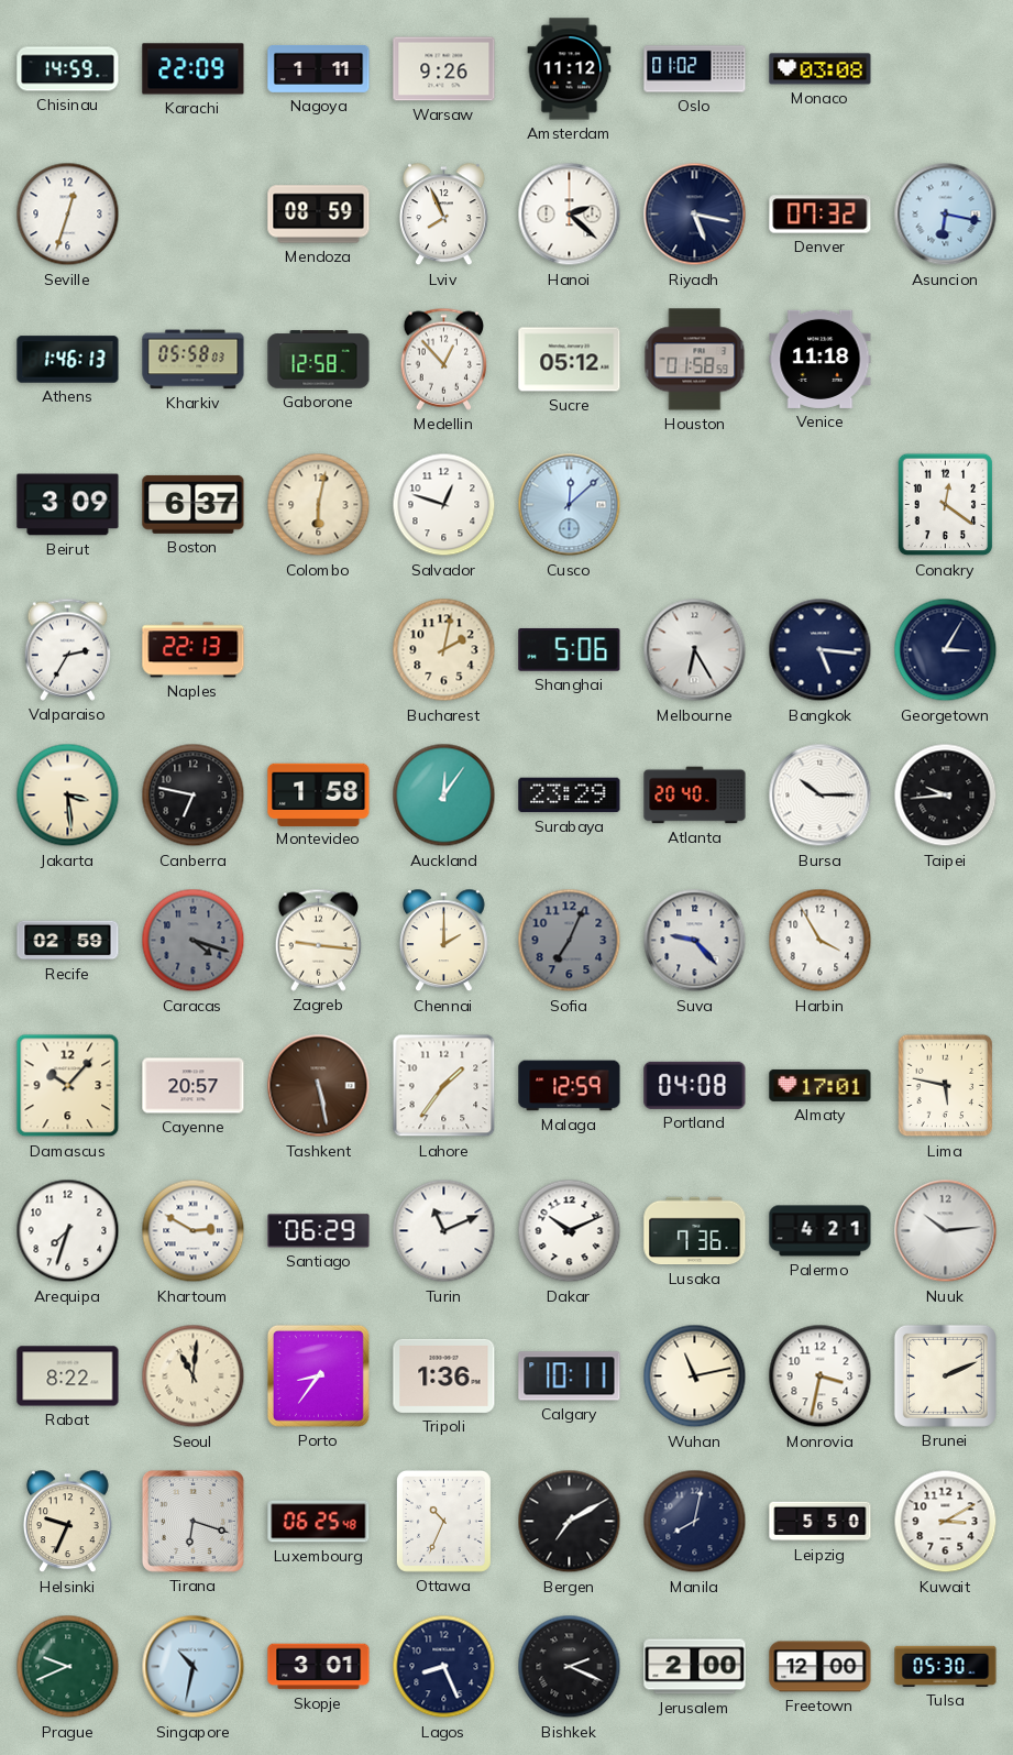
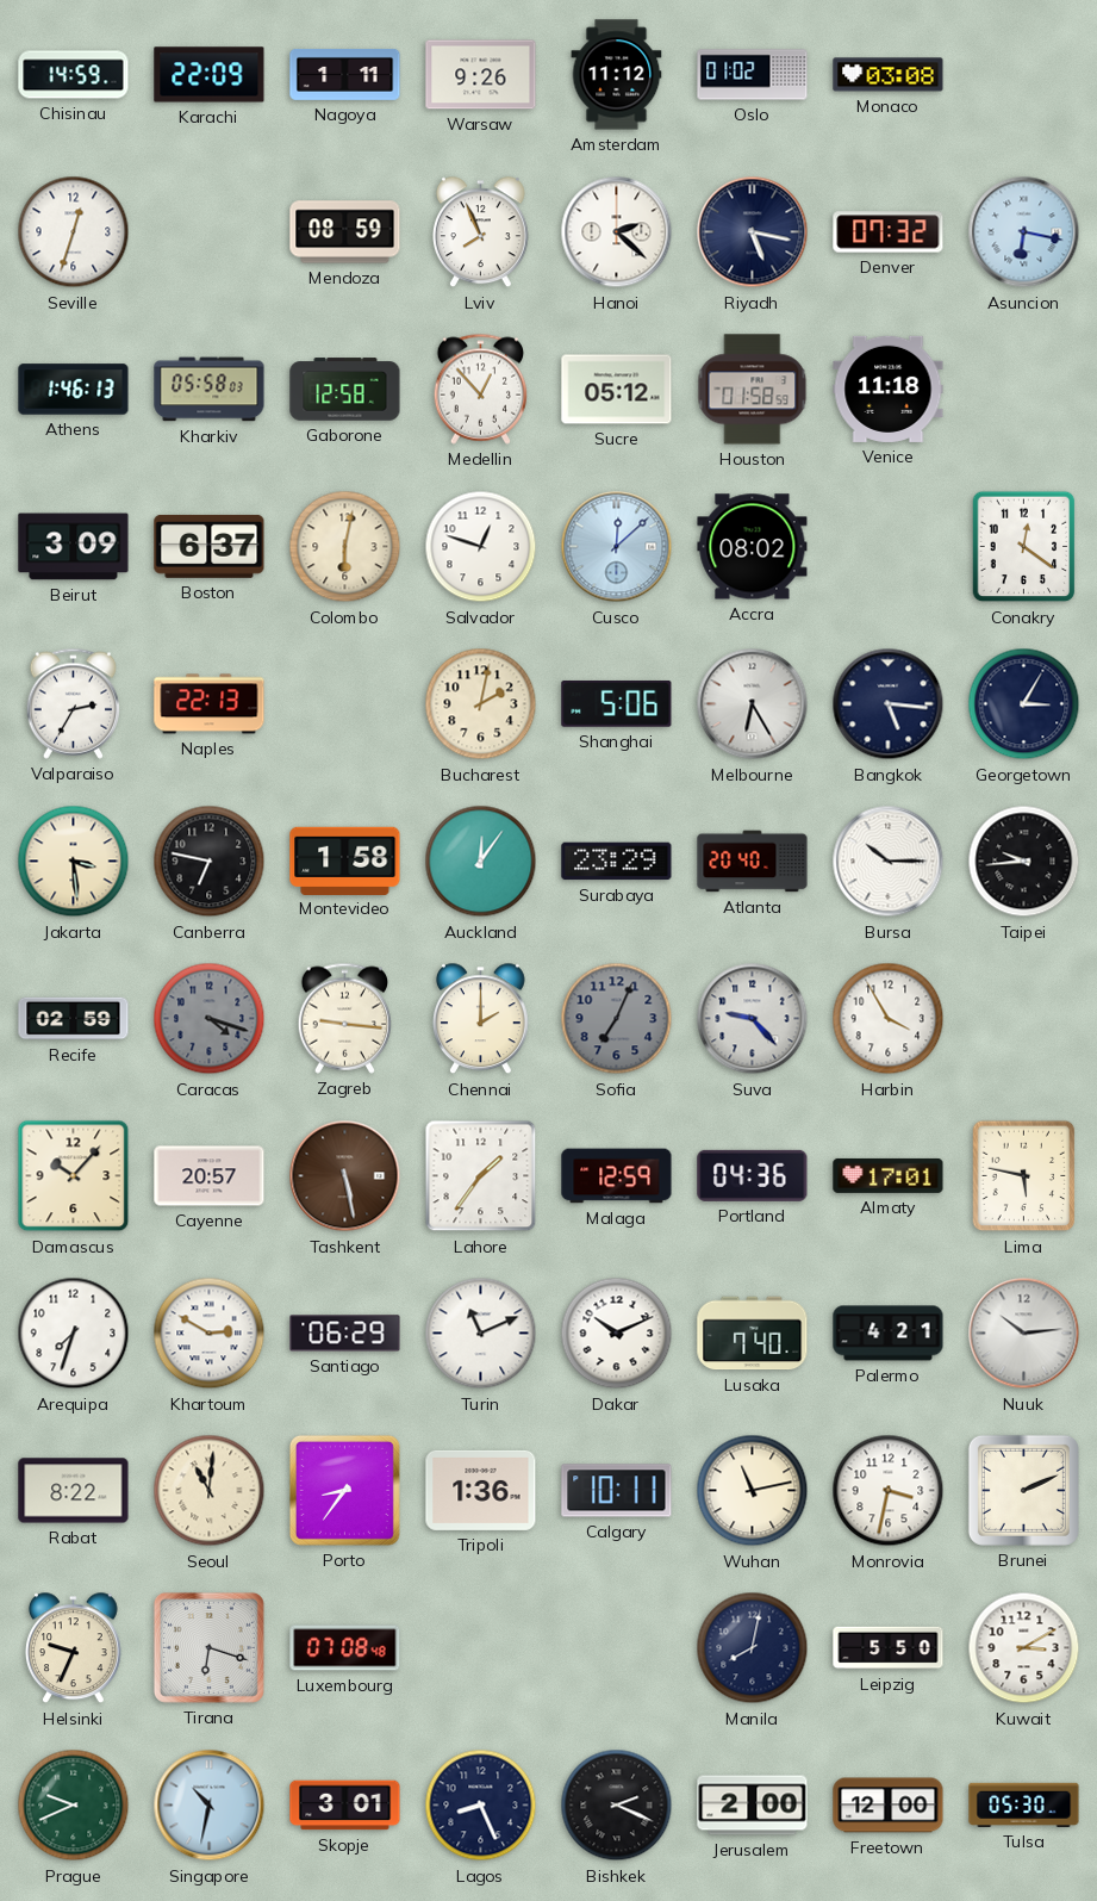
Accra: none -> 08:02
Portland: 04:08 -> 04:36
Lusaka: 7:36 -> 7:40
Luxembourg: 06:25 -> 07:08
Ottawa: 10:34 -> none
Bergen: 7:10 -> none
